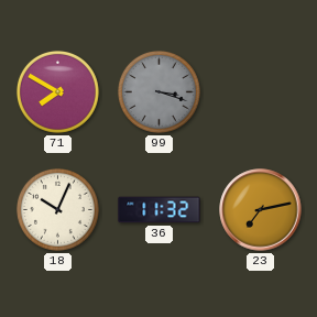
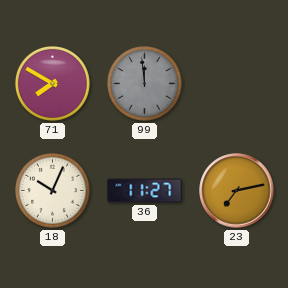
99: 3:18 -> 11:59
36: 11:32 -> 11:27
